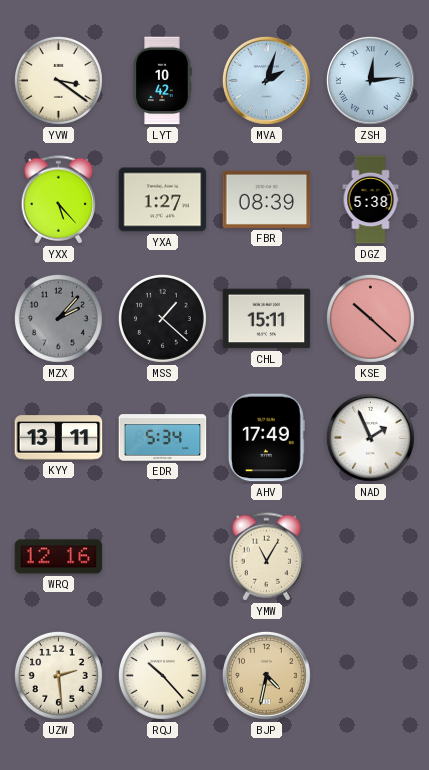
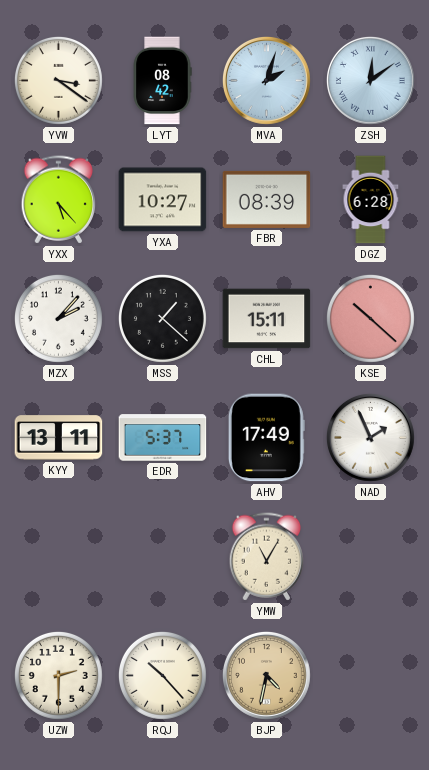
LYT: 10:42 -> 08:42
ZSH: 12:14 -> 12:09
YXA: 1:27 -> 10:27
DGZ: 5:38 -> 6:28
MZX dial: grey -> white
EDR: 5:34 -> 5:37
WRQ: 12:16 -> none
UZW: 2:29 -> 2:30
